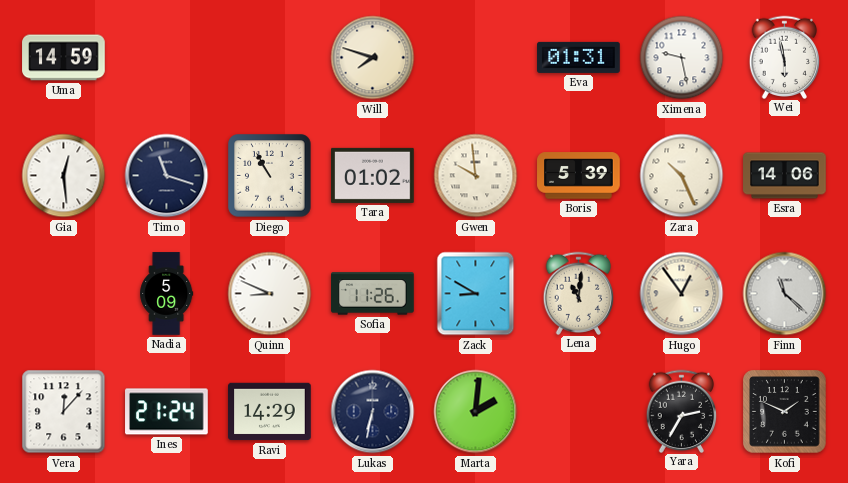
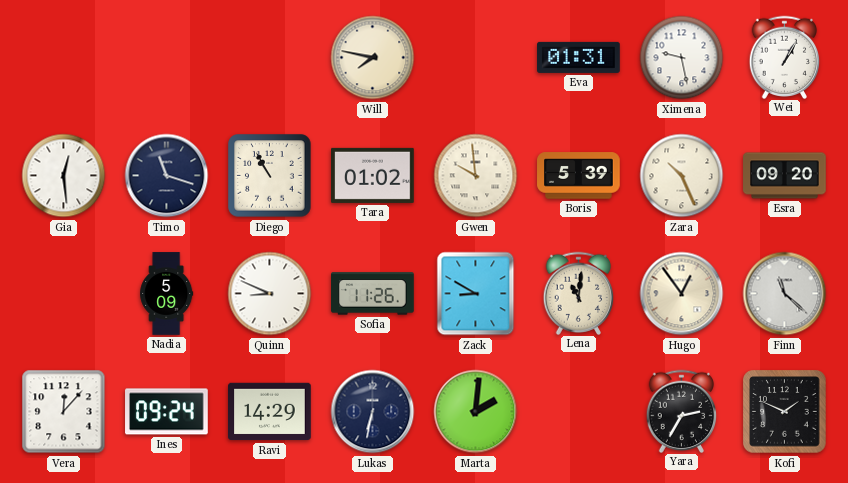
Uma: 14:59 -> none
Will: 7:48 -> 7:47
Wei: 5:58 -> 1:05
Esra: 14:06 -> 09:20
Ines: 21:24 -> 09:24
